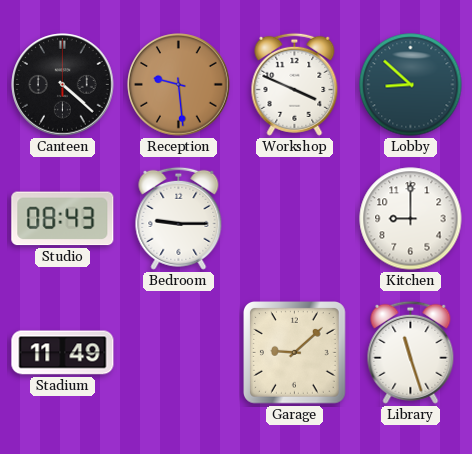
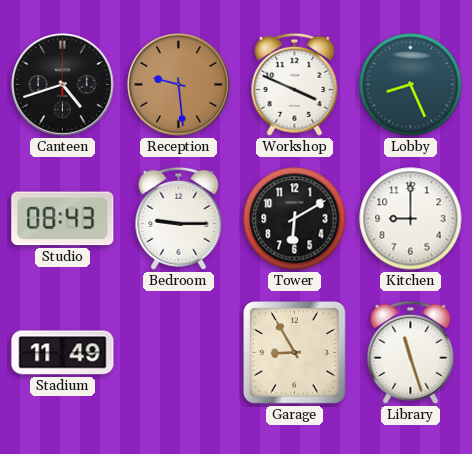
Canteen: 4:22 -> 4:42
Lobby: 8:52 -> 8:26
Tower: none -> 6:10
Garage: 9:08 -> 8:55
